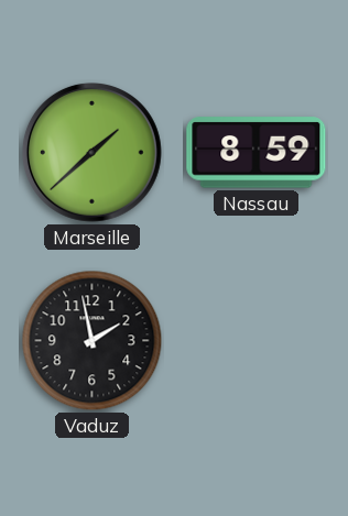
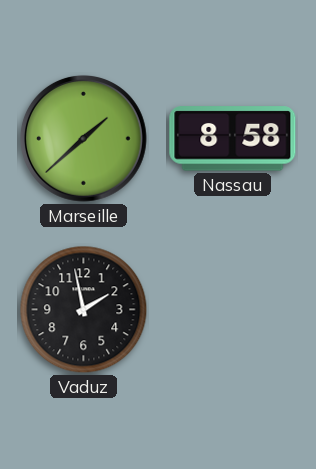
Nassau: 8:59 -> 8:58
